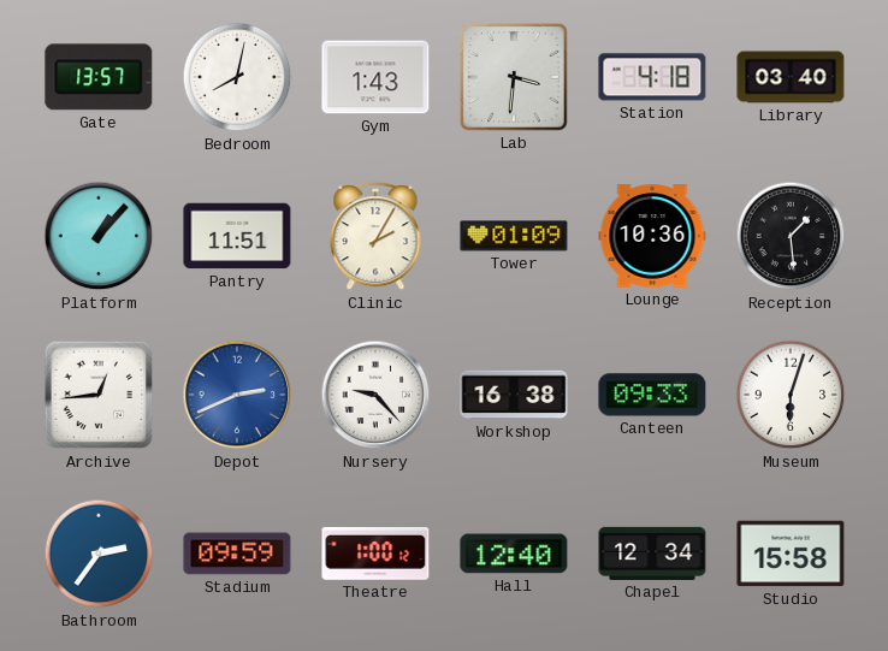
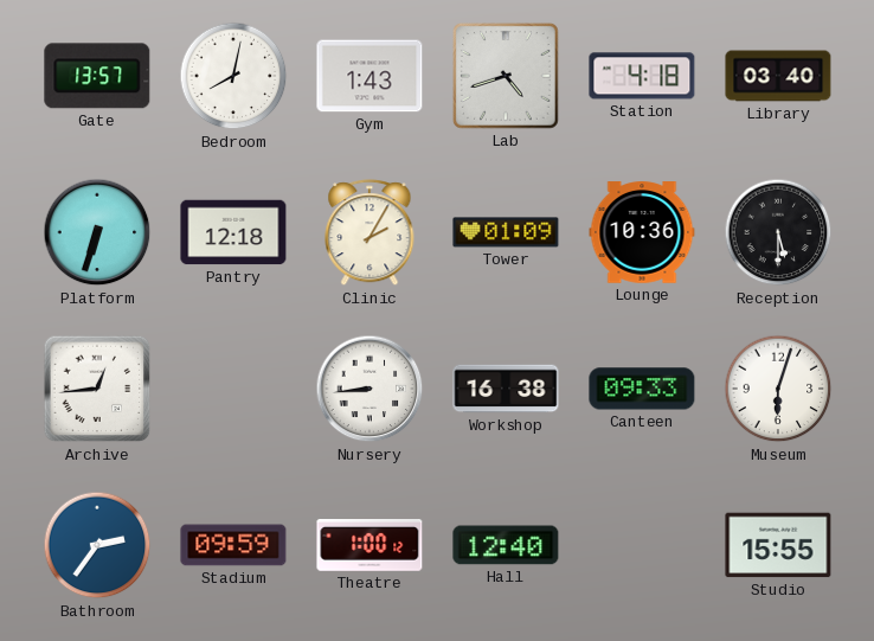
Lab: 3:31 -> 4:42
Platform: 1:07 -> 6:33
Pantry: 11:51 -> 12:18
Reception: 1:29 -> 5:30
Depot: 2:41 -> none
Nursery: 9:23 -> 8:44
Chapel: 12:34 -> none
Studio: 15:58 -> 15:55
